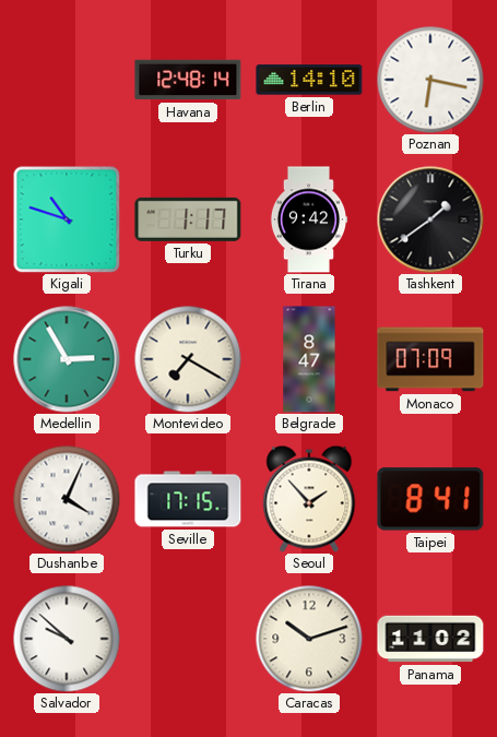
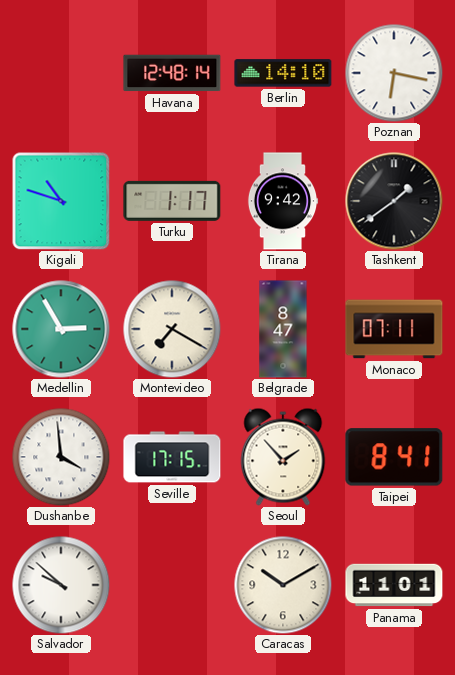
Monaco: 07:09 -> 07:11
Dushanbe: 4:04 -> 3:59
Caracas: 10:12 -> 10:10
Panama: 11:02 -> 11:01
